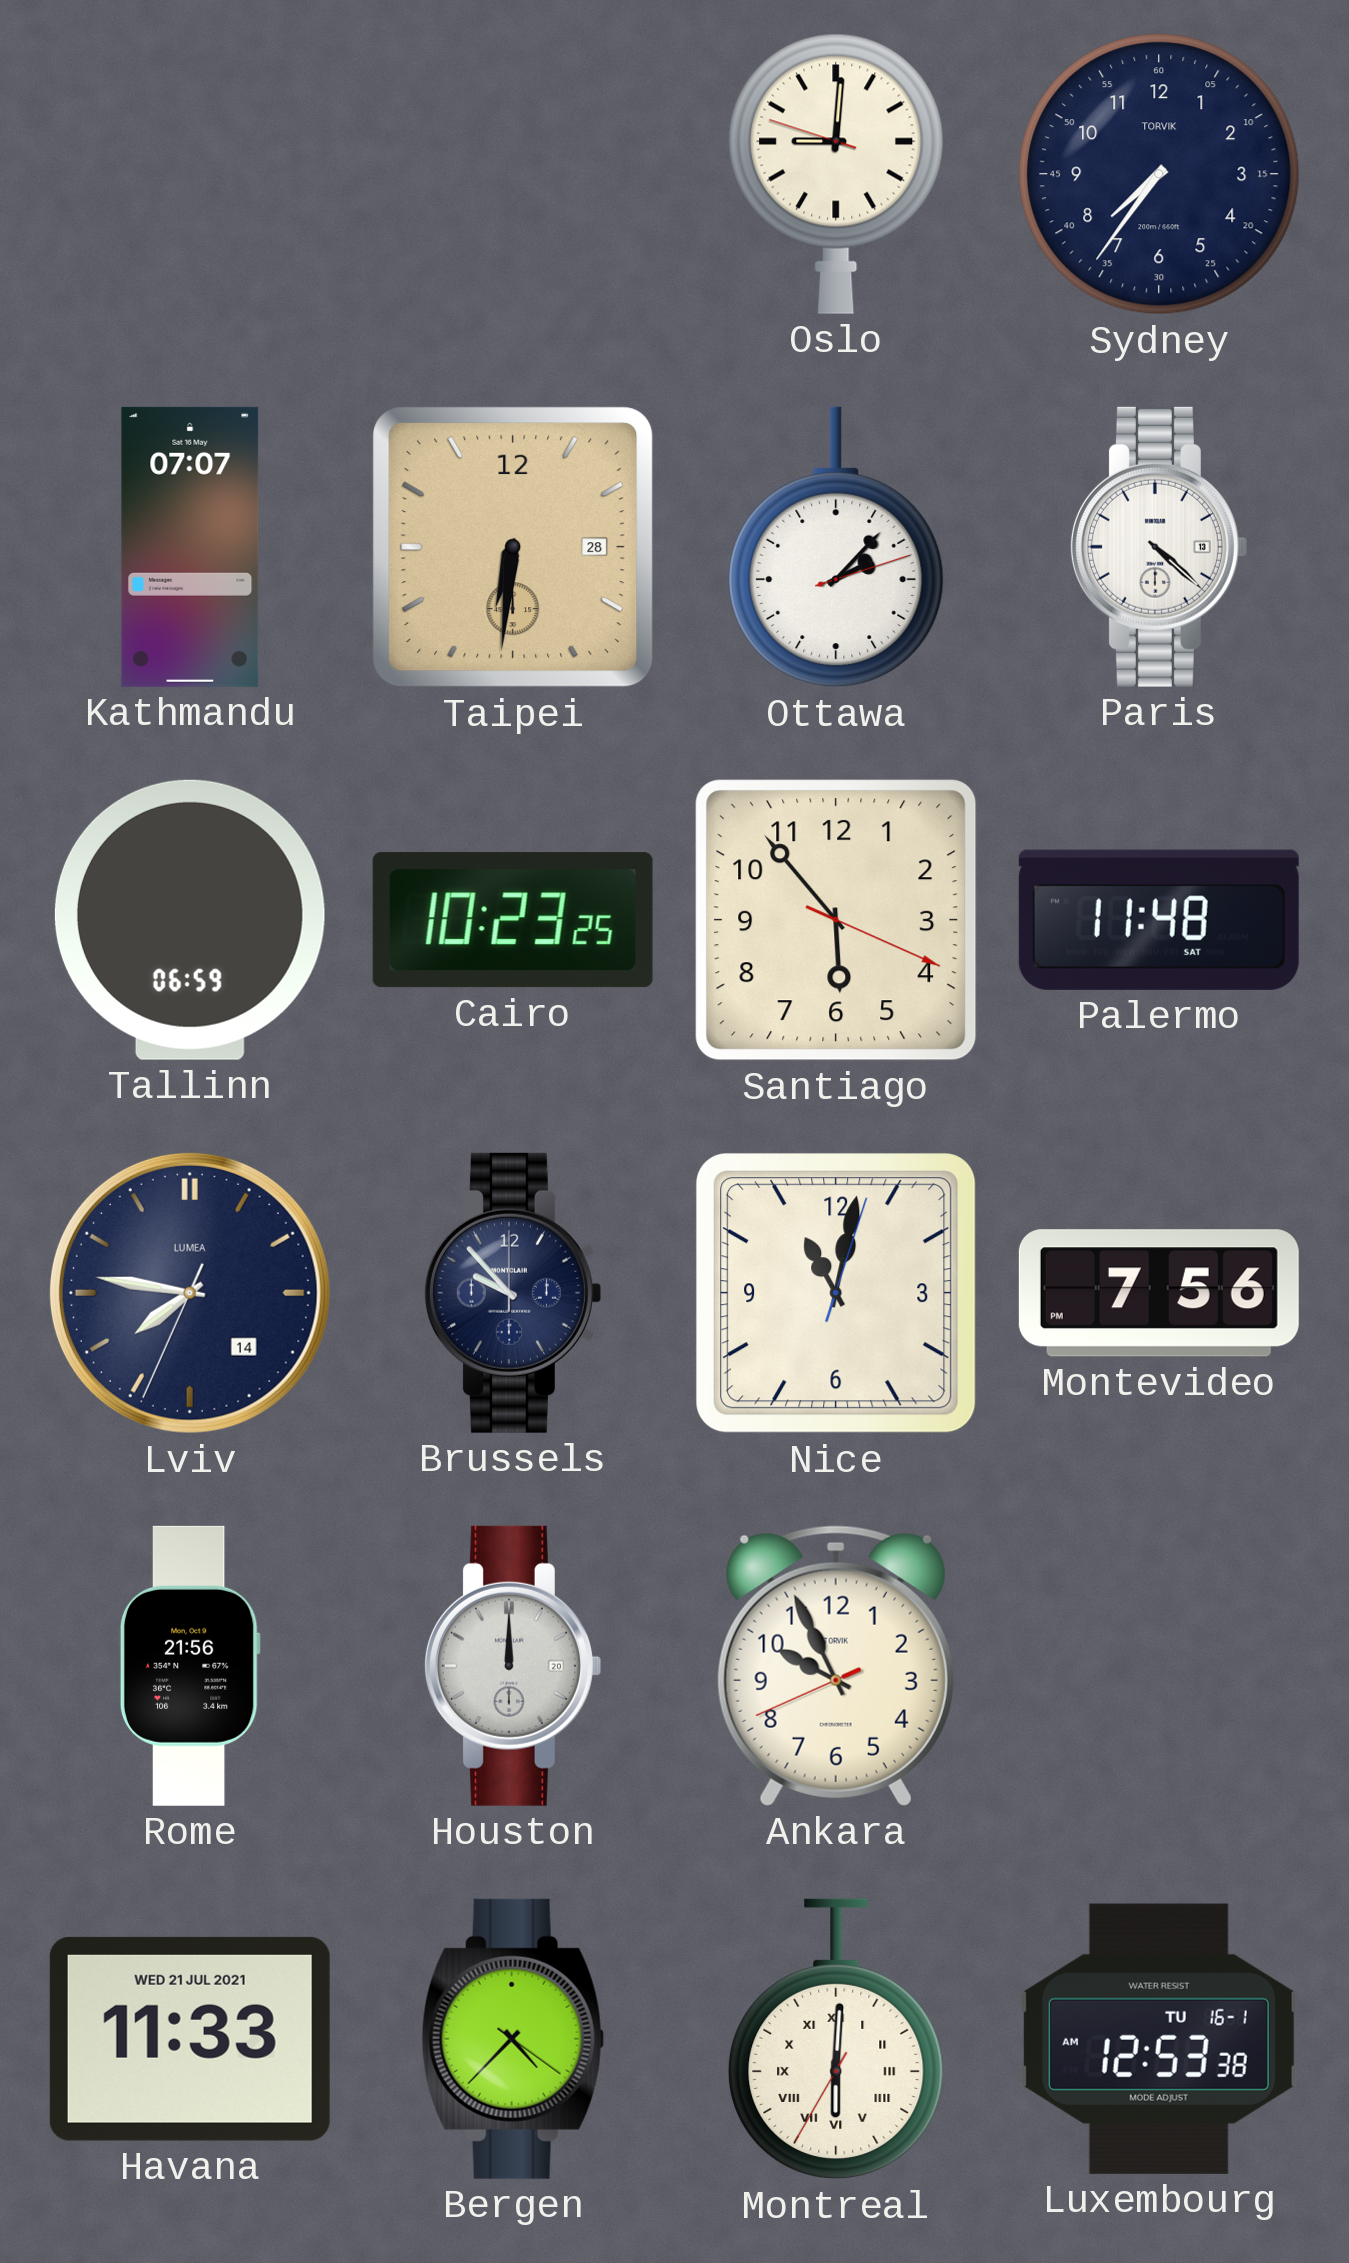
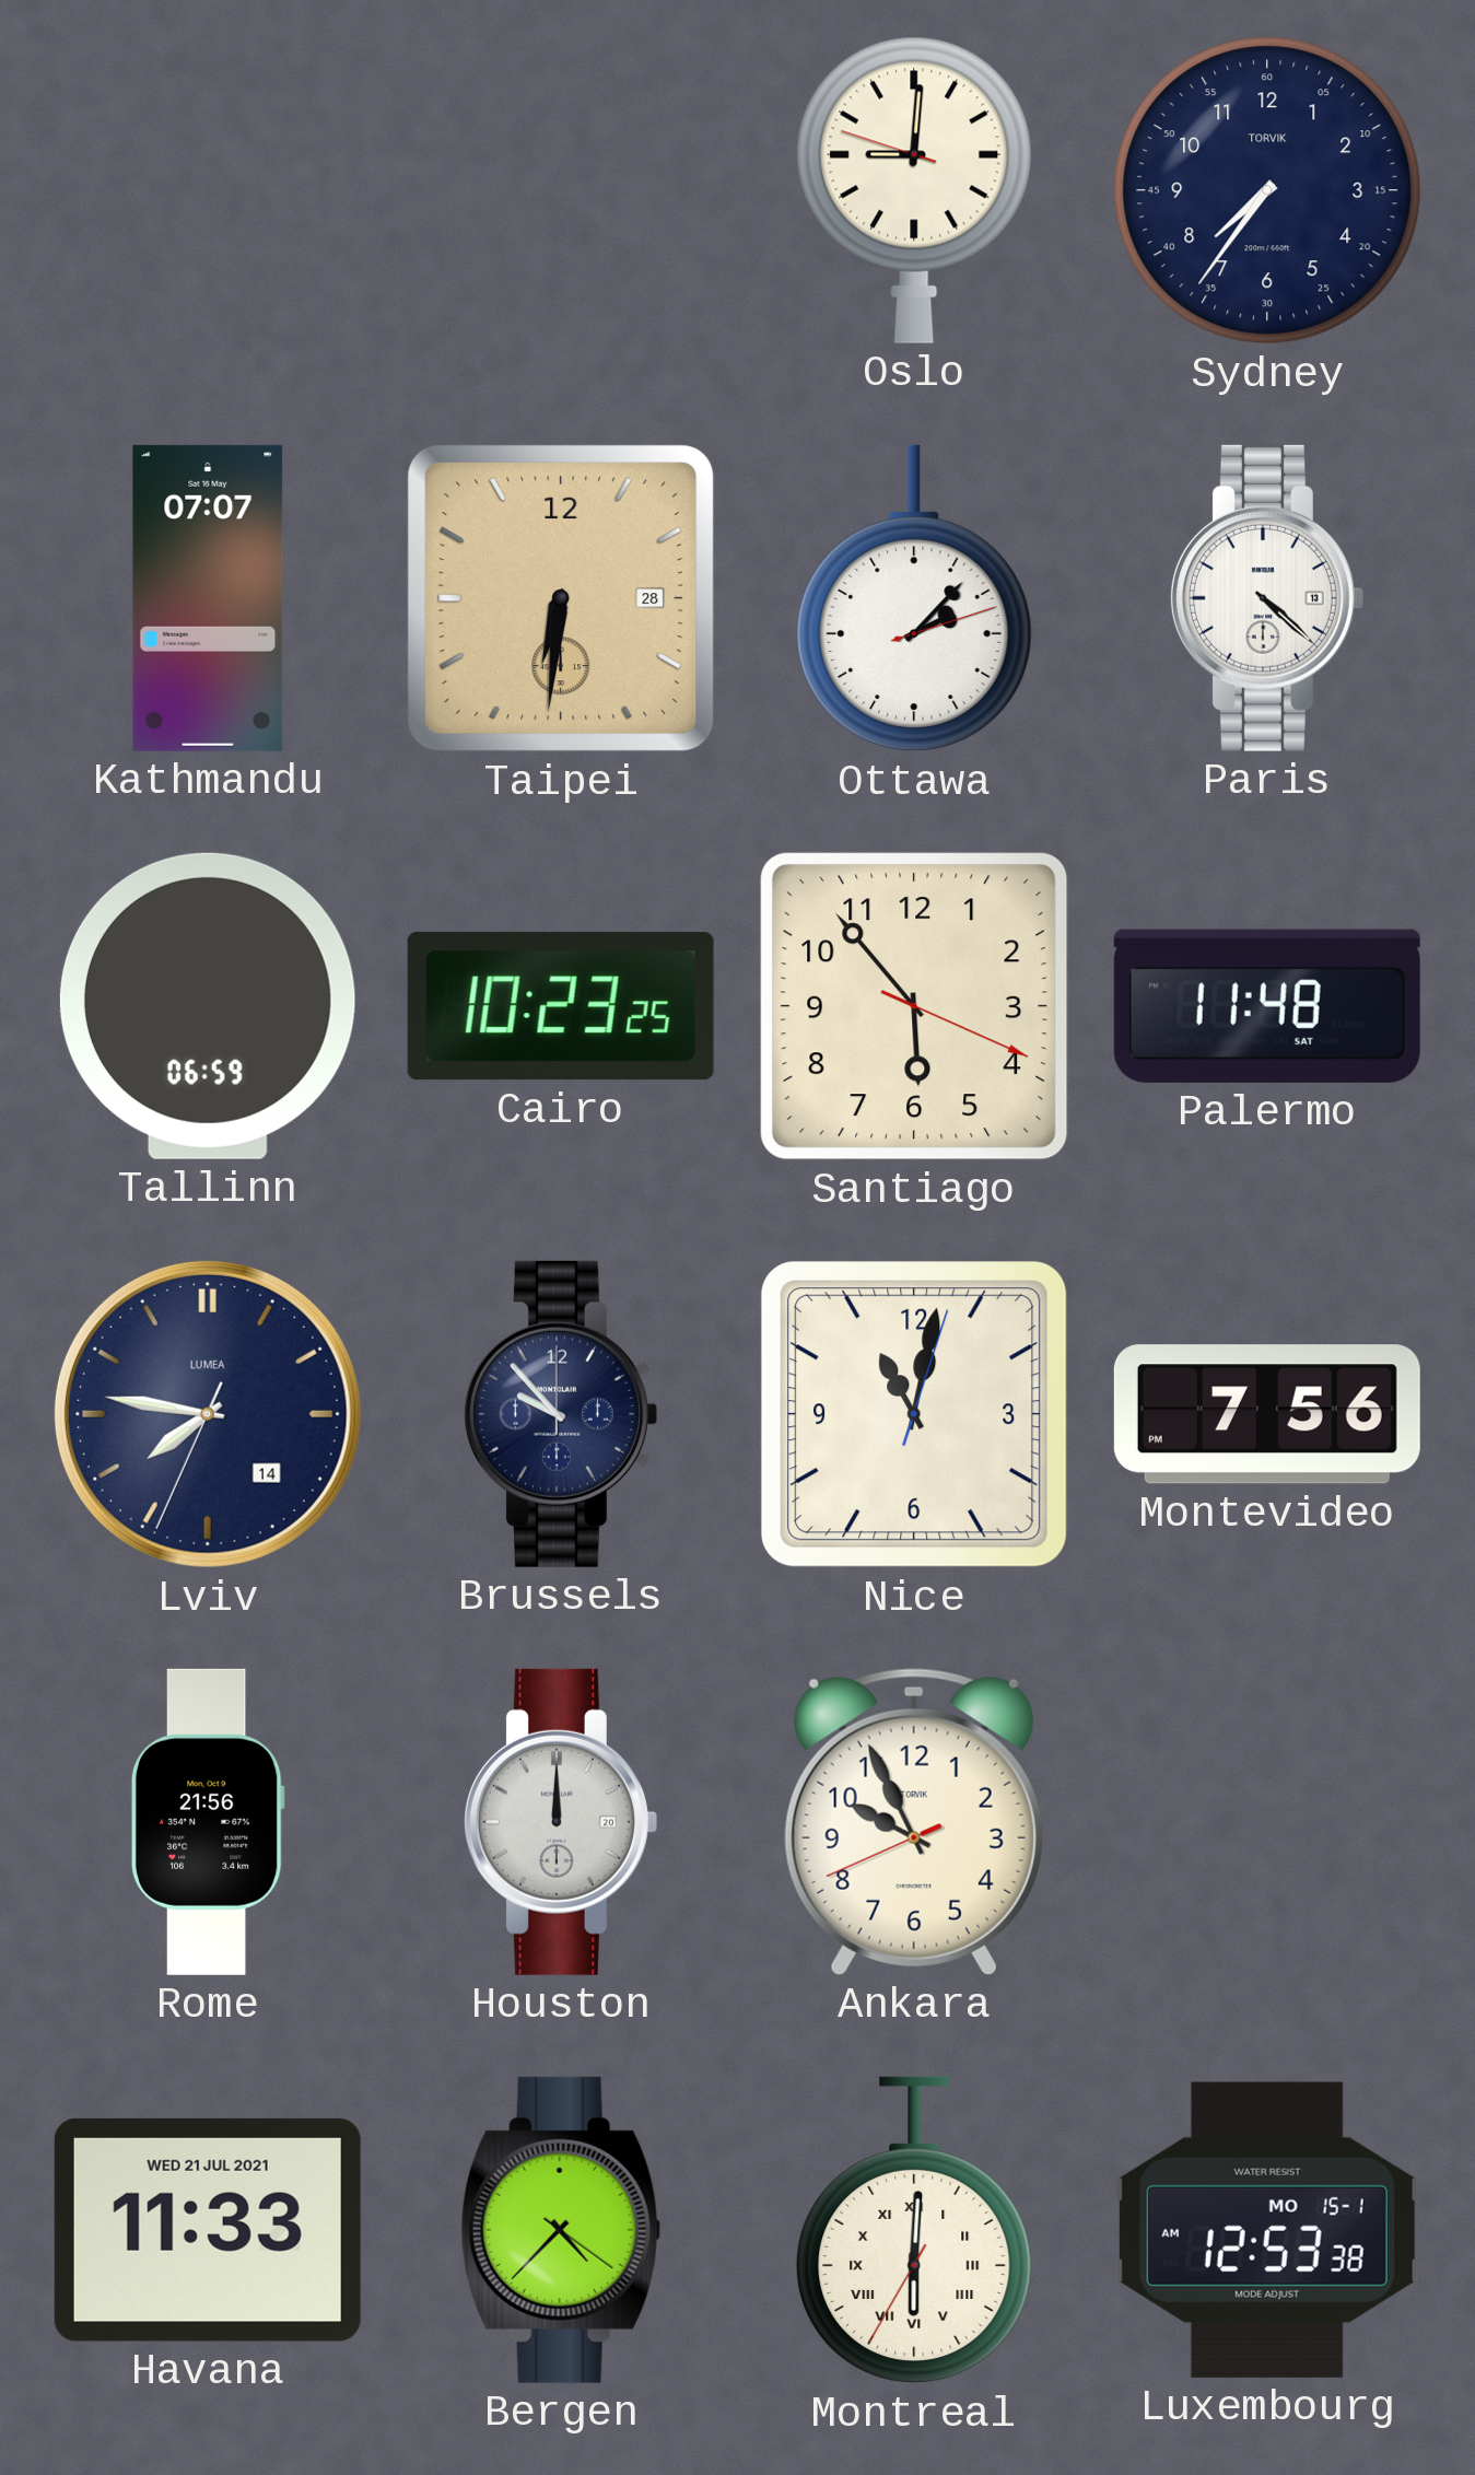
Luxembourg date: TU 16-1 -> MO 15-1
